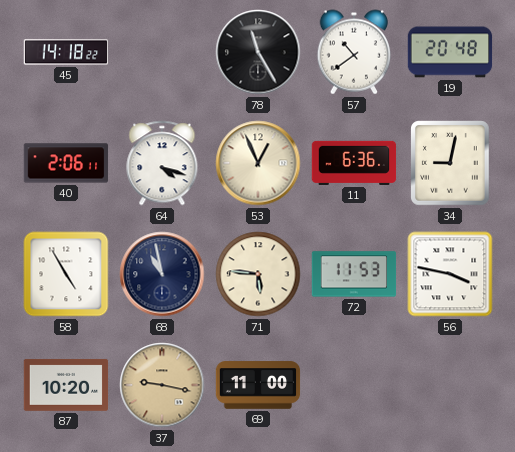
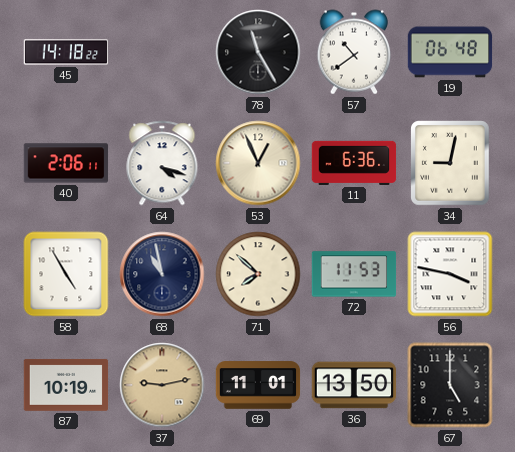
19: 20:48 -> 06:48
71: 5:46 -> 7:52
87: 10:20 -> 10:19
37: 9:17 -> 9:13
69: 11:00 -> 11:01
36: none -> 13:50
67: none -> 5:00
